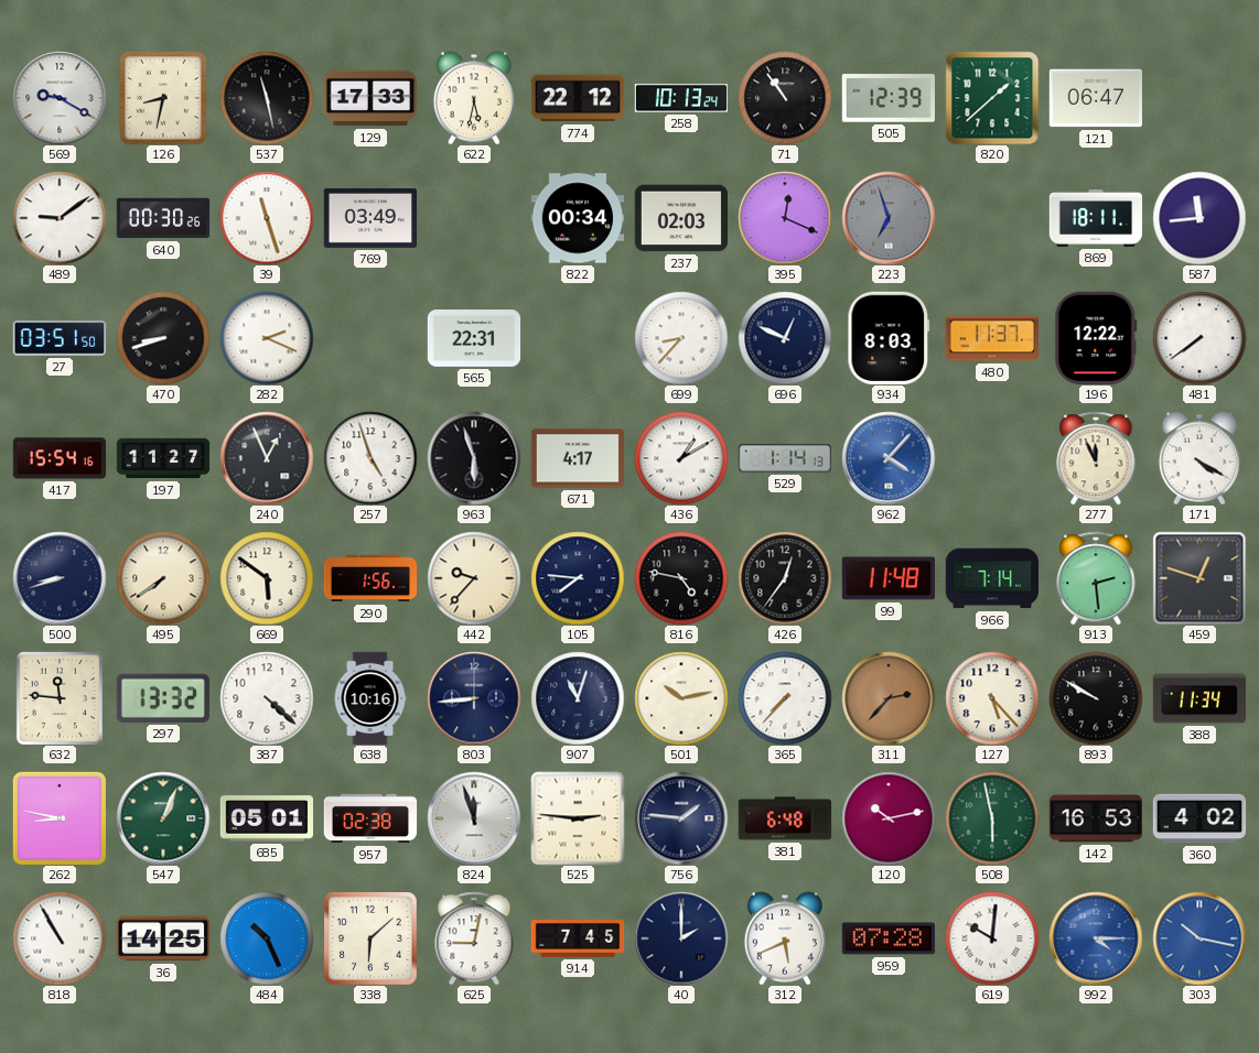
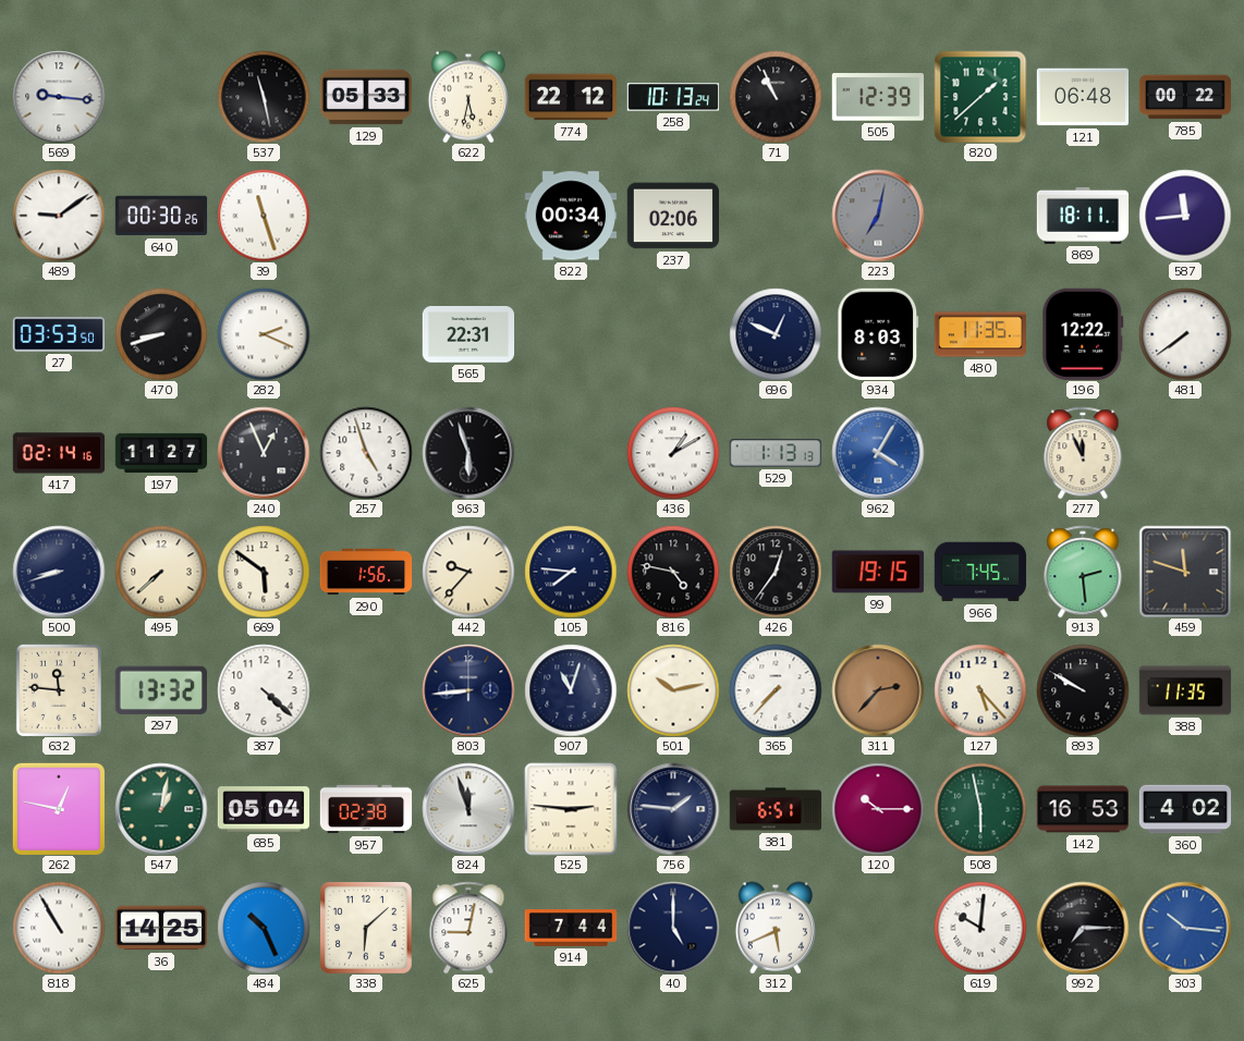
569: 9:20 -> 9:16
126: 8:32 -> none
129: 17:33 -> 05:33
71: 10:54 -> 10:56
121: 06:47 -> 06:48
785: none -> 00:22
769: 03:49 -> none
237: 02:03 -> 02:06
395: 12:19 -> none
223: 6:57 -> 7:02
27: 03:51 -> 03:53
699: 8:37 -> none
480: 11:37 -> 11:35
417: 15:54 -> 02:14
671: 4:17 -> none
529: 1:14 -> 1:13
962: 4:07 -> 4:05
171: 4:20 -> none
495: 7:39 -> 7:38
99: 11:48 -> 19:15
966: 7:14 -> 7:45
459: 12:48 -> 11:48
638: 10:16 -> none
388: 11:34 -> 11:35
262: 8:47 -> 12:47
547: 1:04 -> 1:02
685: 05:01 -> 05:04
381: 6:48 -> 6:51
120: 10:13 -> 10:15
914: 7:45 -> 7:44
40: 2:00 -> 5:00
959: 07:28 -> none
992: 4:15 -> 7:15
992 dial: blue -> black
303: 10:17 -> 10:16
